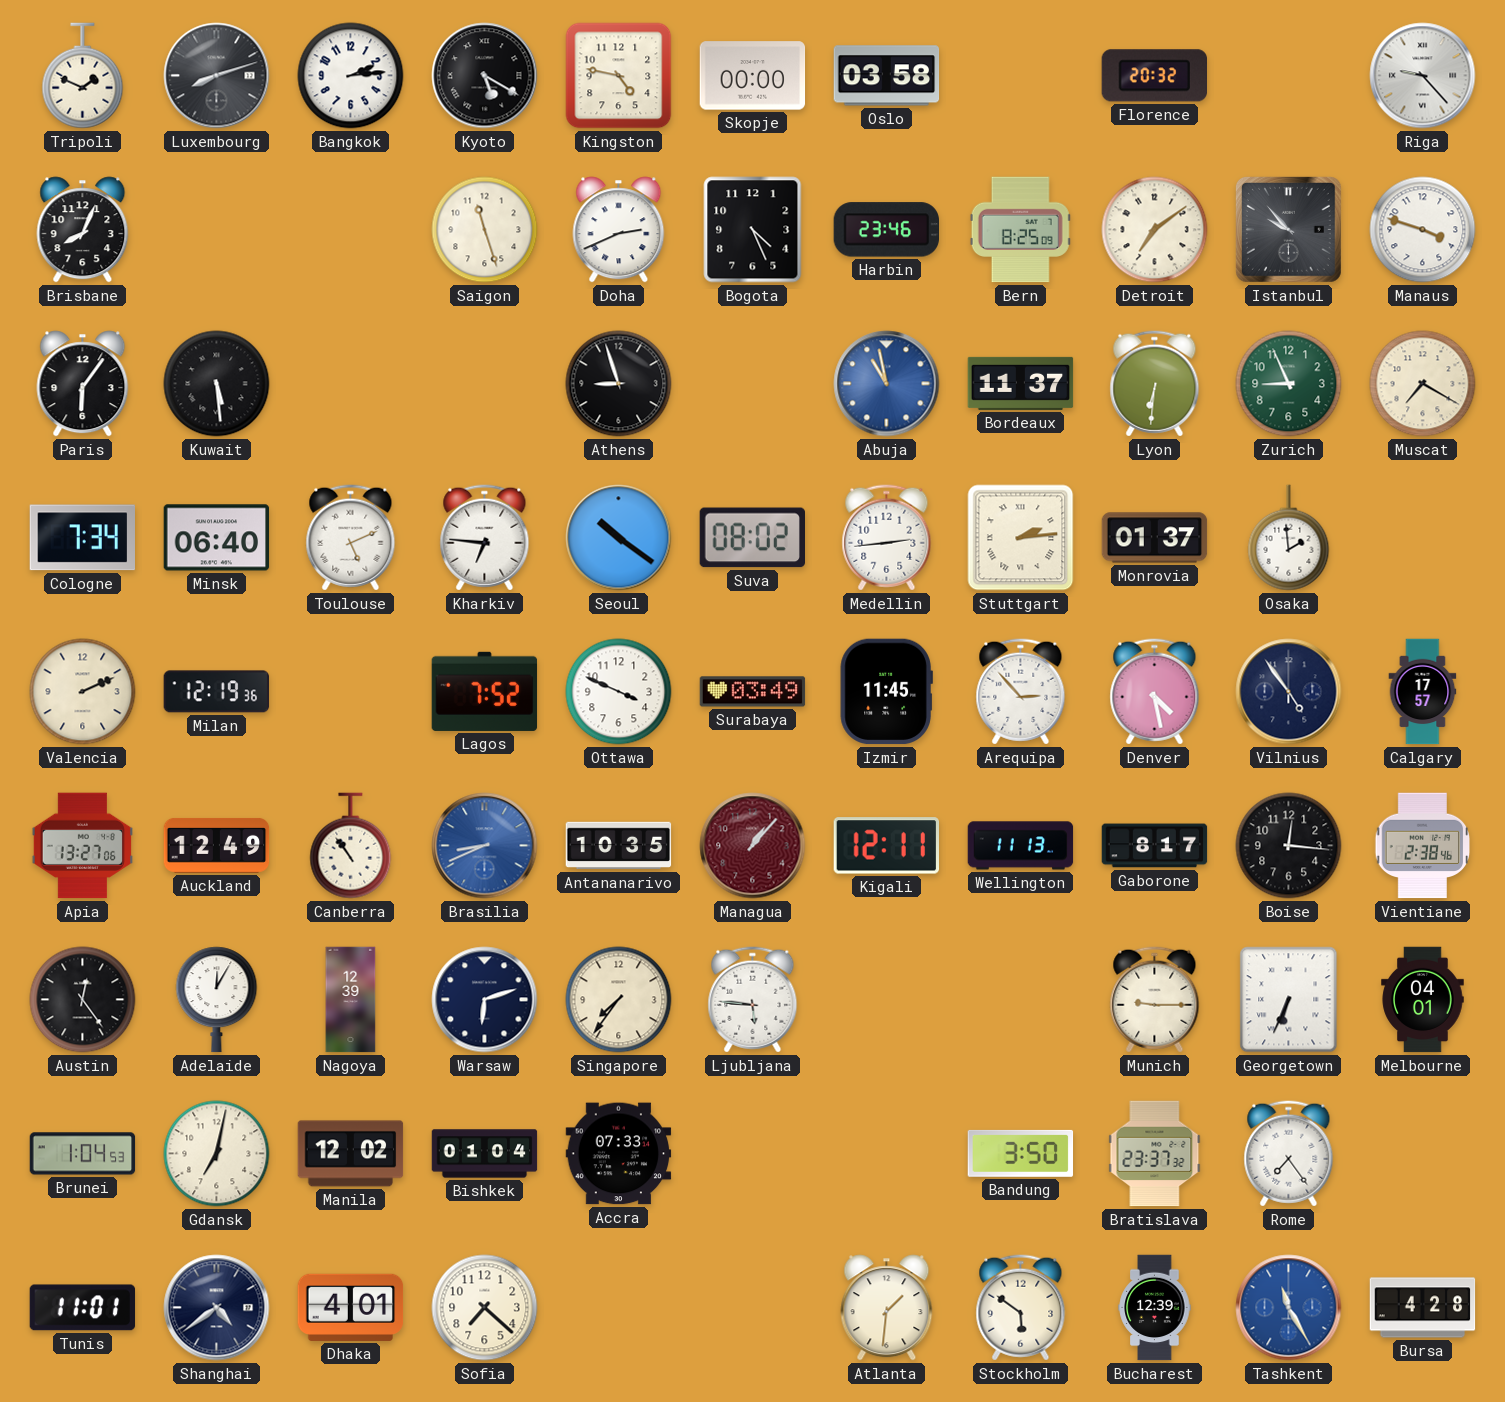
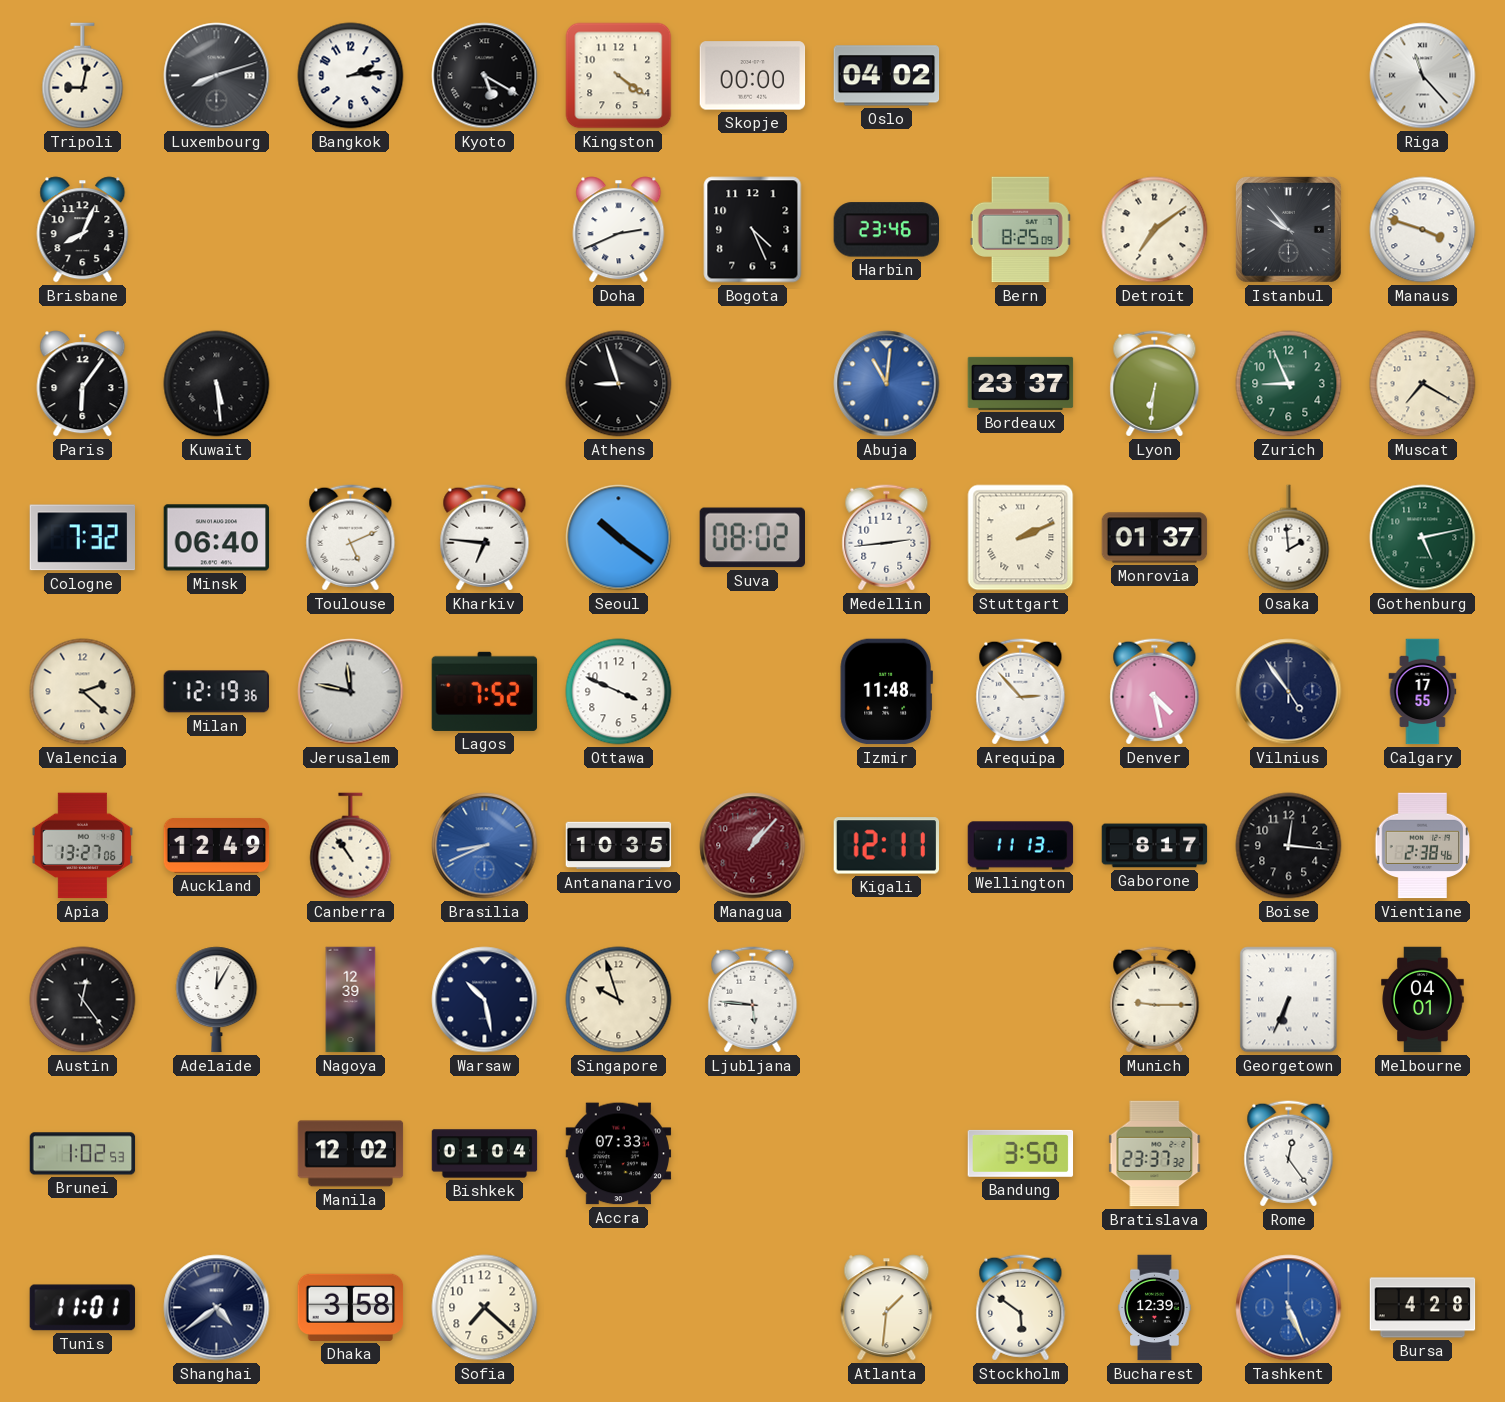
Tripoli: 1:49 -> 9:02
Kingston: 4:47 -> 4:21
Oslo: 03:58 -> 04:02
Florence: 20:32 -> none
Riga: 9:23 -> 11:23
Saigon: 11:27 -> none
Abuja: 10:58 -> 11:01
Bordeaux: 11:37 -> 23:37
Cologne: 7:34 -> 7:32
Stuttgart: 2:14 -> 2:11
Gothenburg: none -> 5:13
Valencia: 2:11 -> 2:22
Jerusalem: none -> 11:47
Surabaya: 03:49 -> none
Izmir: 11:45 -> 11:48
Calgary: 17:57 -> 17:55
Warsaw: 6:12 -> 10:28
Singapore: 7:36 -> 9:57
Brunei: 1:04 -> 1:02
Gdansk: 7:02 -> none
Rome: 7:24 -> 12:24
Dhaka: 4:01 -> 3:58
Tashkent: 11:25 -> 5:26
